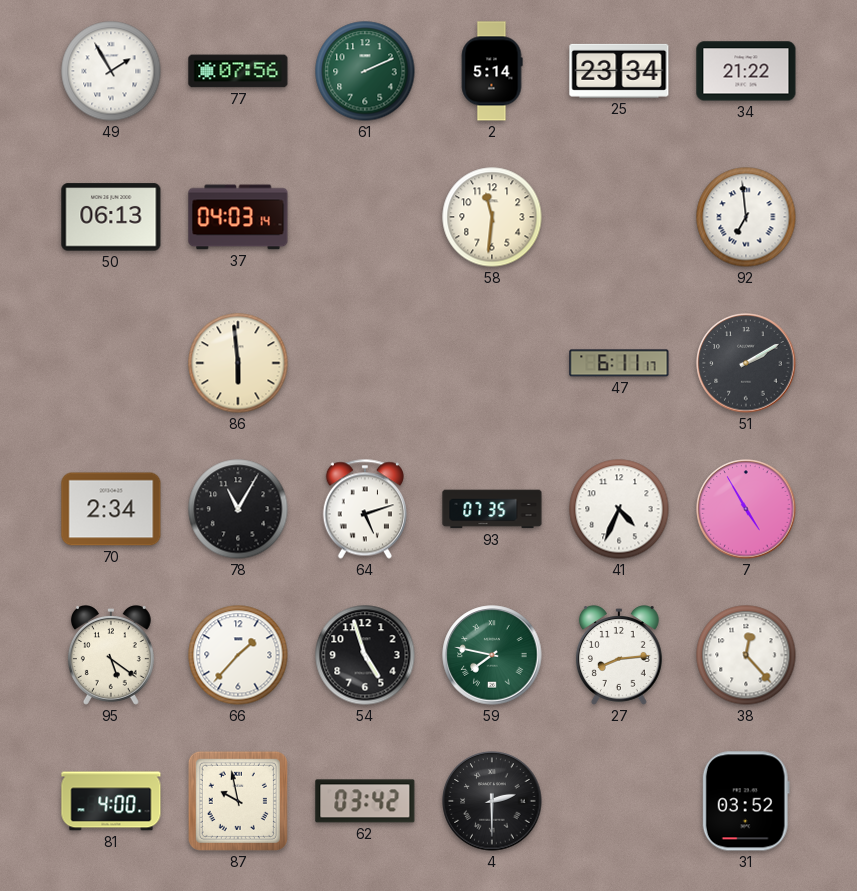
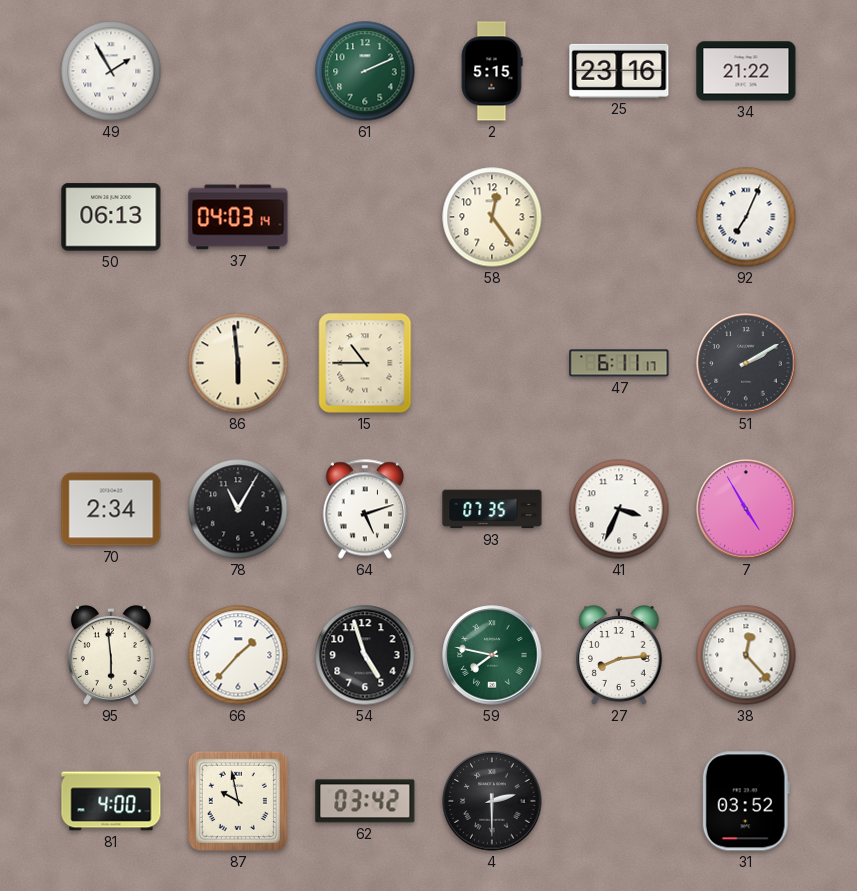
77: 07:56 -> none
2: 5:14 -> 5:15
25: 23:34 -> 23:16
58: 11:31 -> 12:24
92: 6:59 -> 7:04
15: none -> 10:45
41: 4:34 -> 3:34
95: 5:21 -> 5:59
